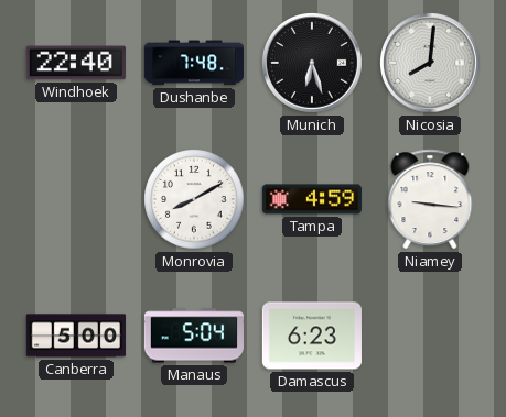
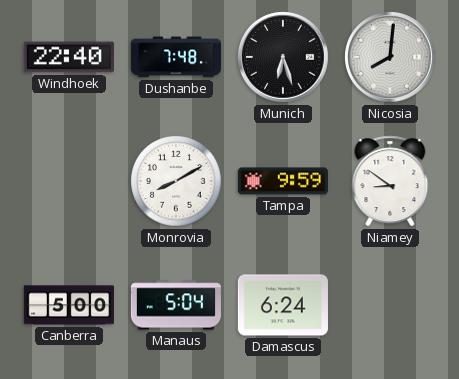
Tampa: 4:59 -> 9:59
Niamey: 9:16 -> 8:51
Damascus: 6:23 -> 6:24
